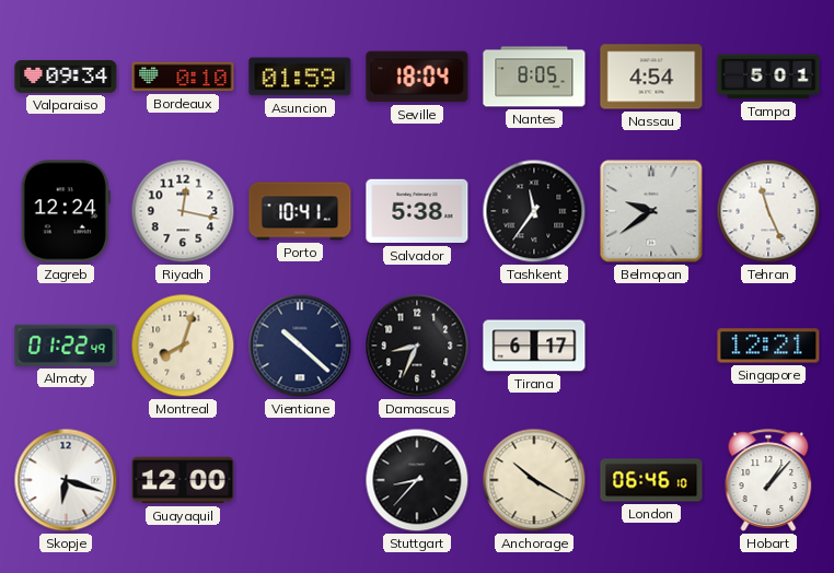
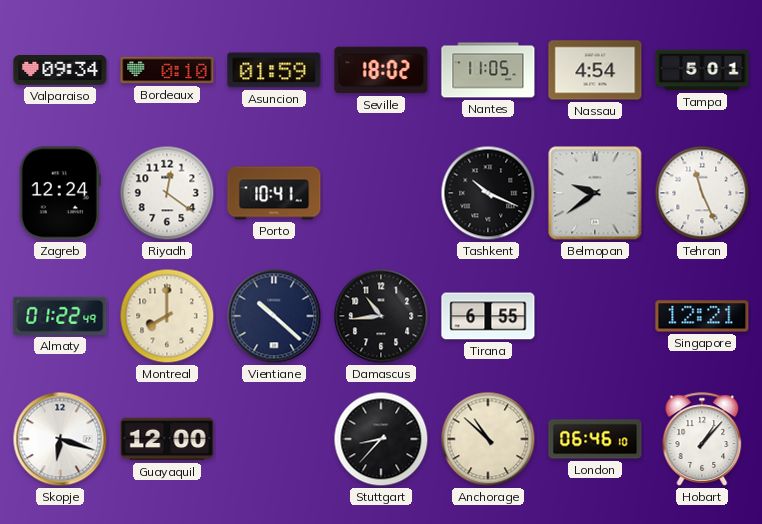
Seville: 18:04 -> 18:02
Nantes: 8:05 -> 11:05
Riyadh: 12:17 -> 12:21
Salvador: 5:38 -> none
Tashkent: 11:36 -> 10:19
Montreal: 8:03 -> 8:00
Damascus: 8:34 -> 10:44
Tirana: 6:17 -> 6:55
Anchorage: 10:20 -> 10:52
